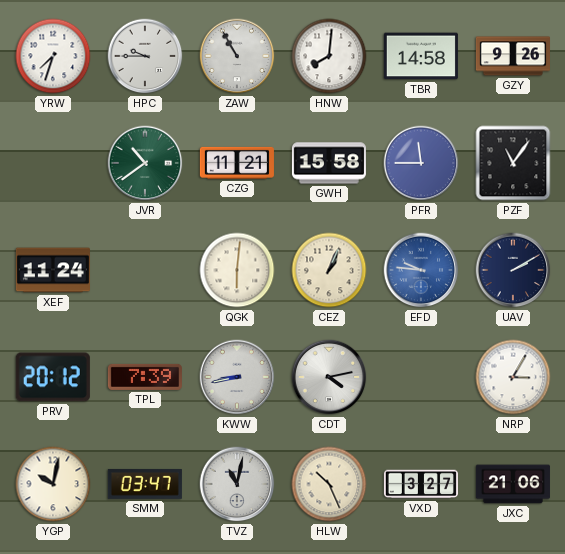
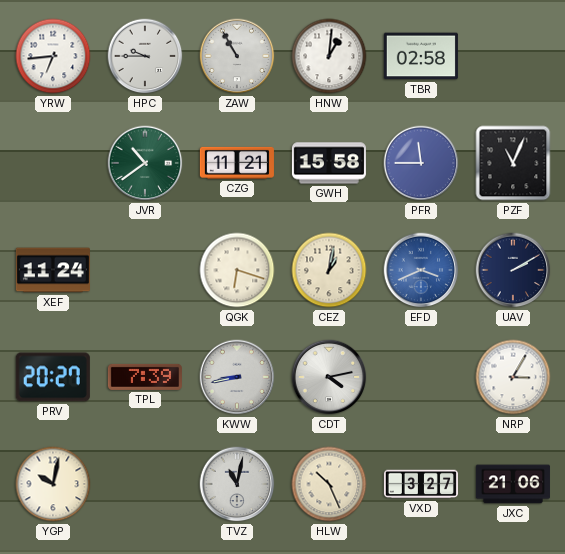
YRW: 7:33 -> 6:44
HNW: 8:01 -> 1:01
TBR: 14:58 -> 02:58
GZY: 9:26 -> none
PZF: 11:06 -> 11:04
QGK: 6:01 -> 6:18
CEZ: 1:04 -> 1:02
EFD: 9:46 -> 3:41
PRV: 20:12 -> 20:27
SMM: 03:47 -> none
